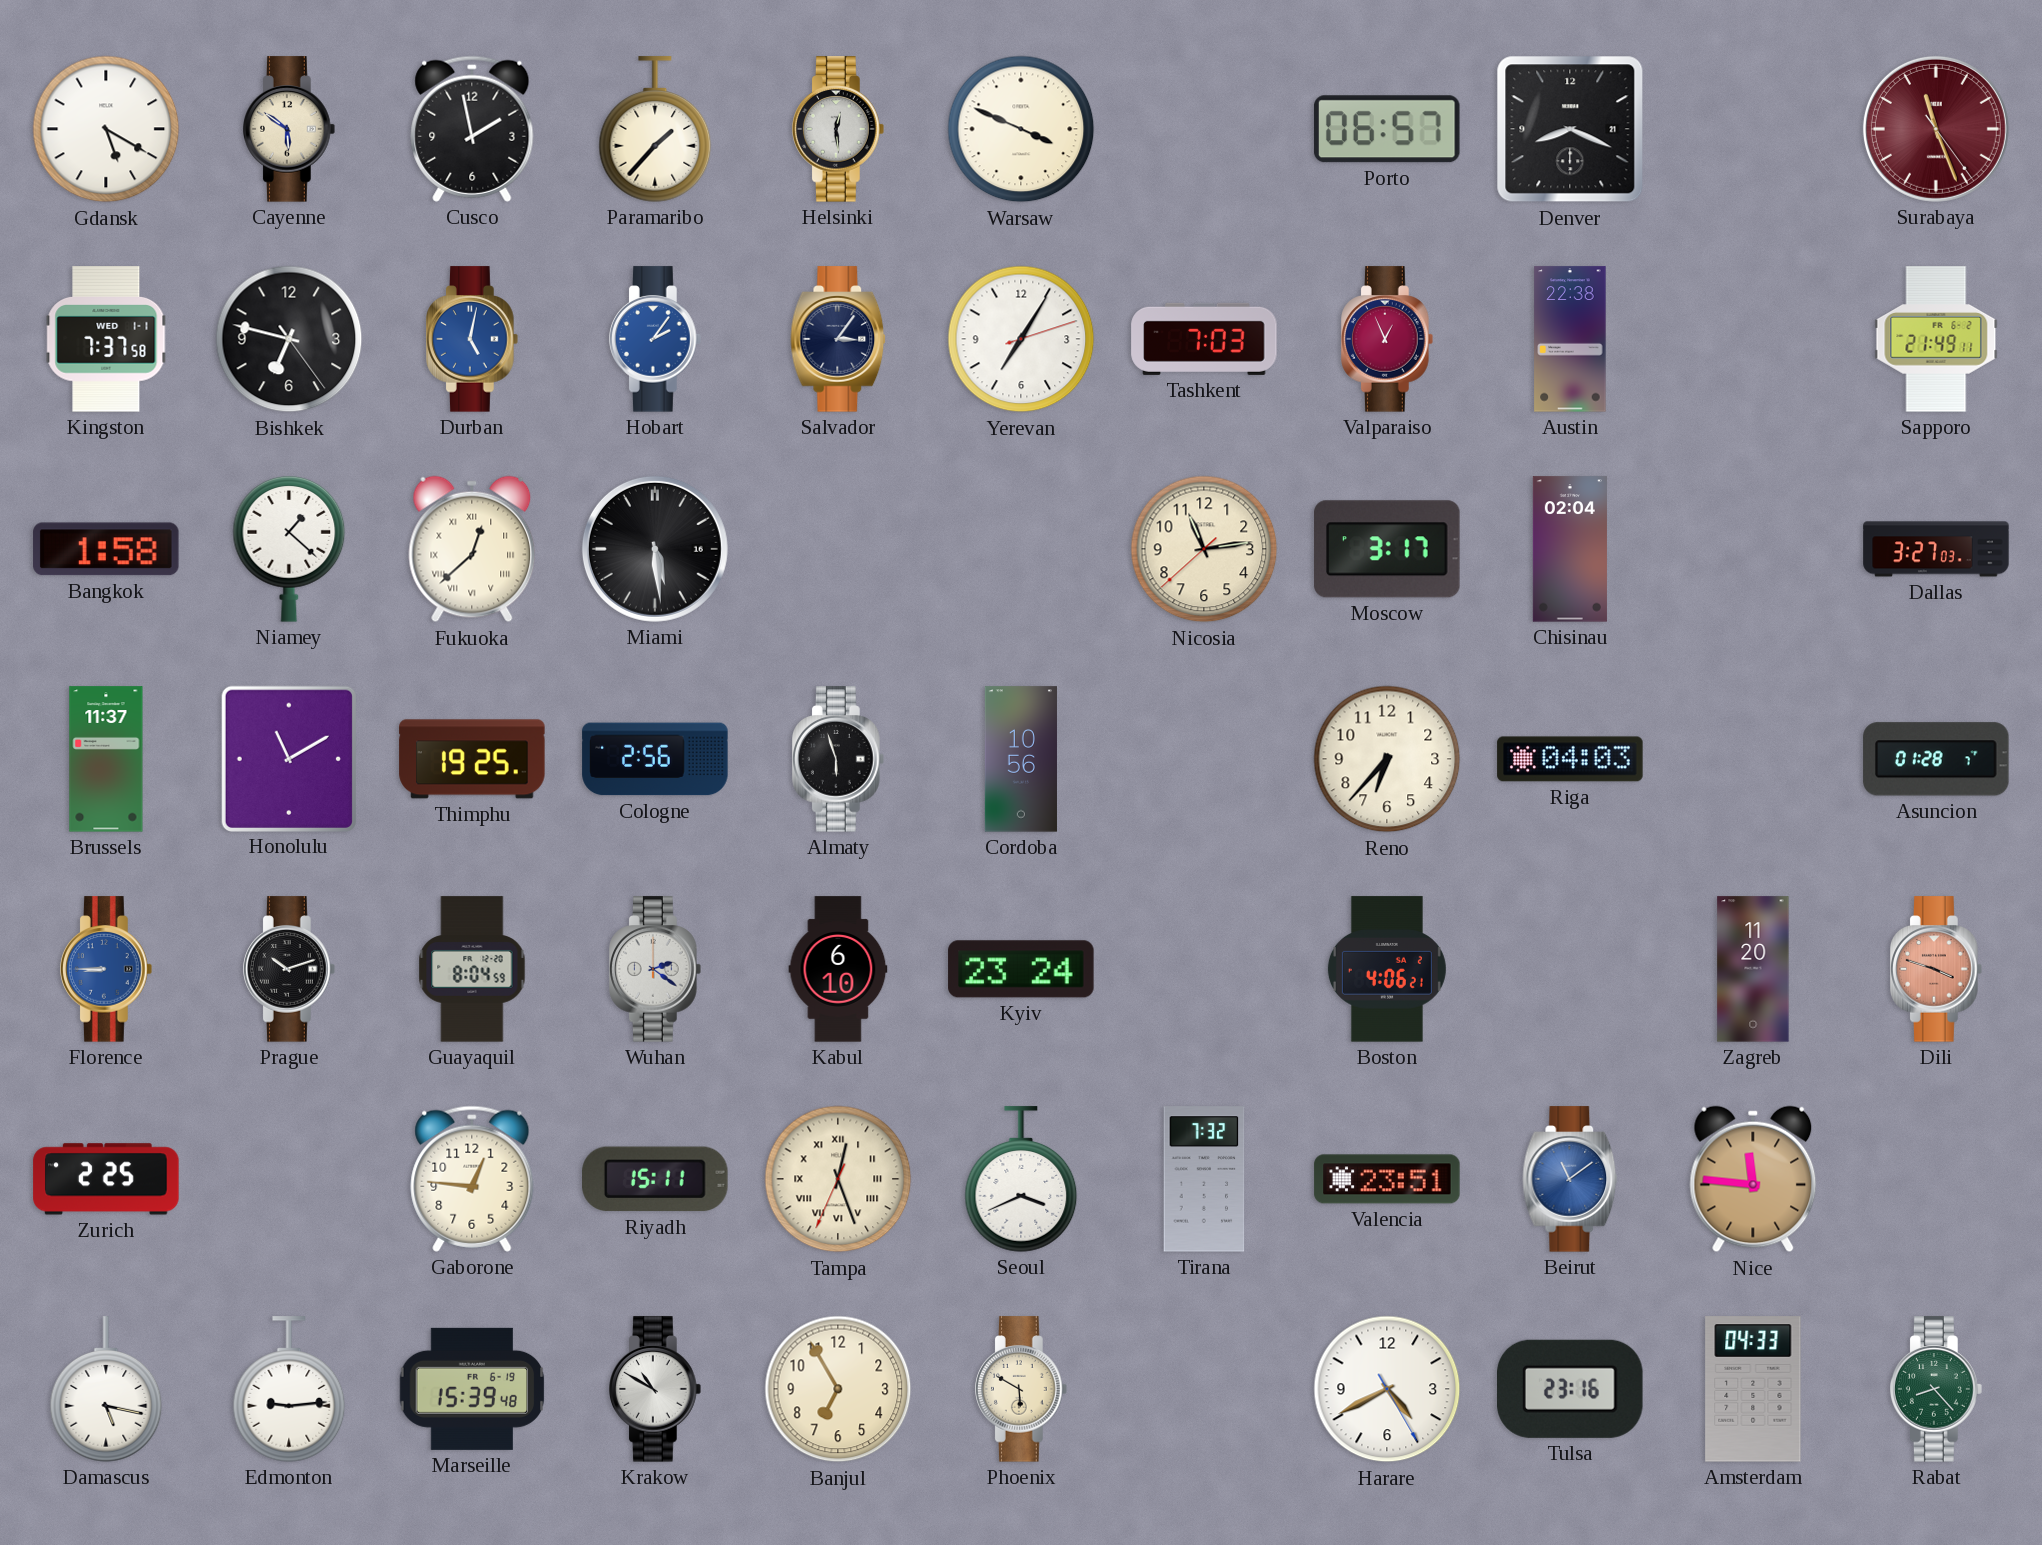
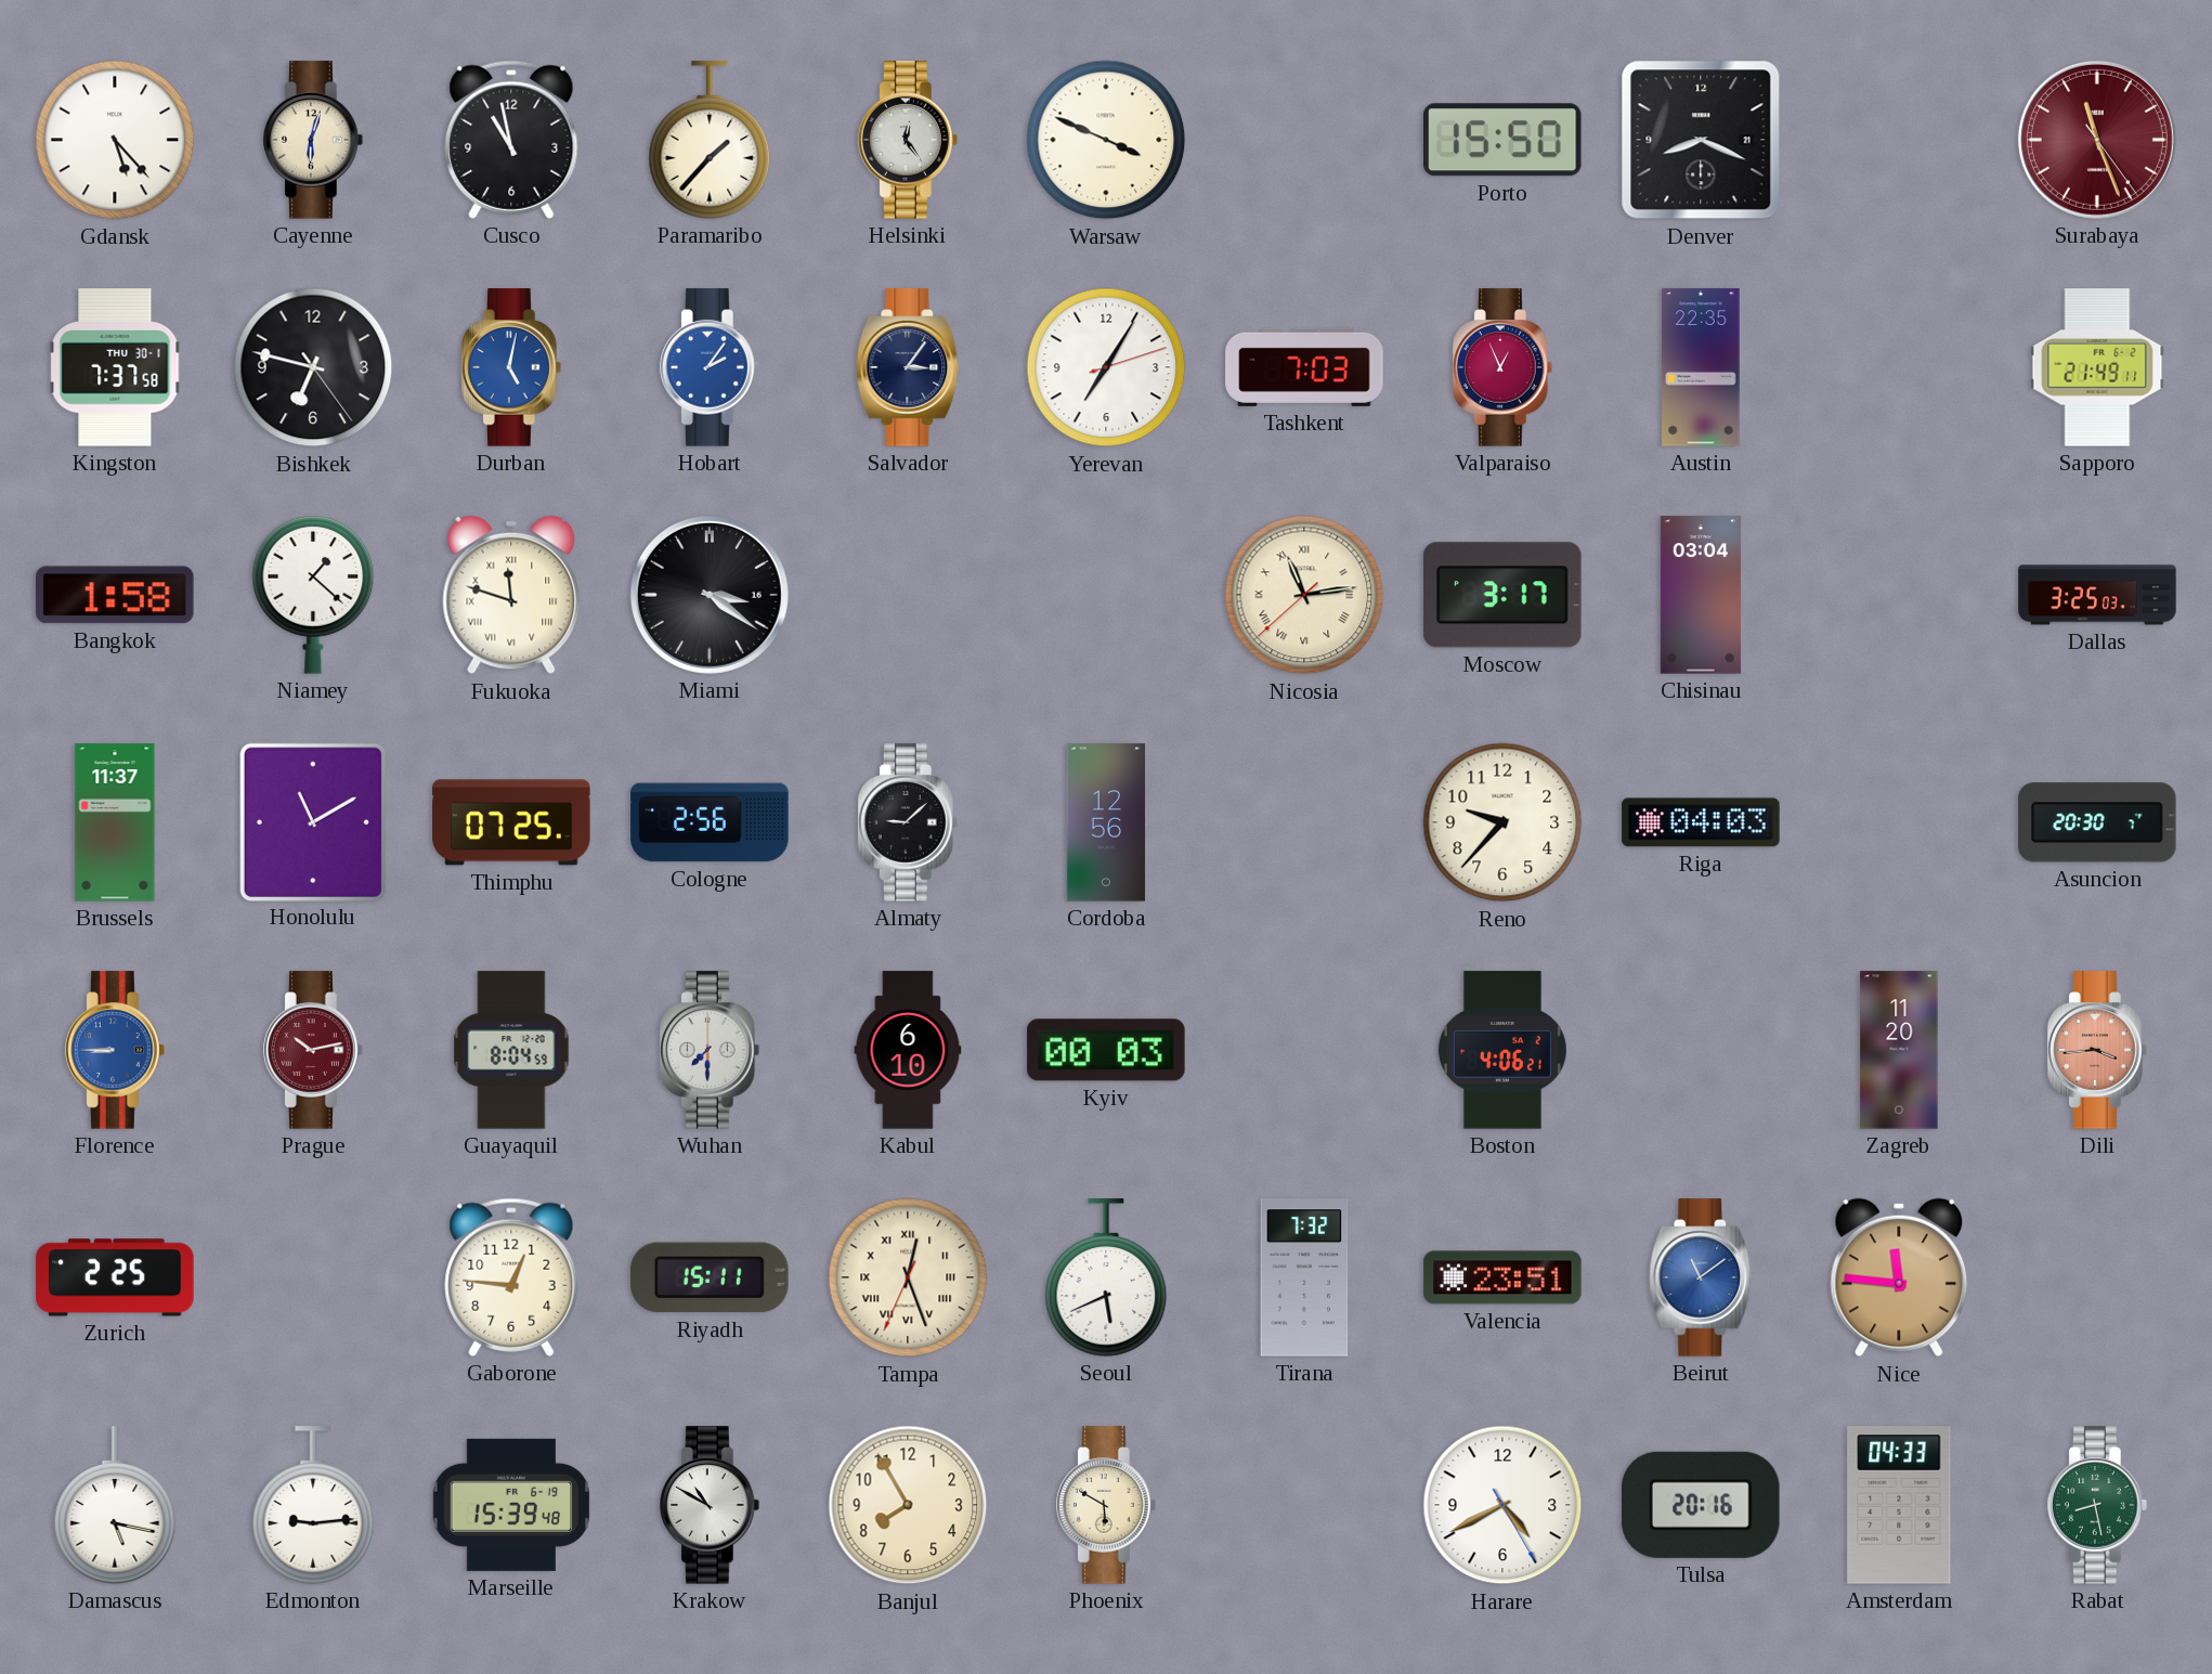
Gdansk: 5:20 -> 5:23
Cayenne: 5:51 -> 6:03
Cusco: 1:58 -> 10:58
Helsinki: 12:29 -> 12:24
Porto: 06:57 -> 15:50
Kingston date: WED 1-1 -> THU 30-1
Austin: 22:38 -> 22:35
Fukuoka: 12:38 -> 11:48
Miami: 5:29 -> 3:21
Nicosia numerals: Arabic -> Roman
Chisinau: 02:04 -> 03:04
Dallas: 3:27 -> 3:25
Thimphu: 19:25 -> 07:25
Almaty: 5:57 -> 9:08
Cordoba: 10:56 -> 12:56
Reno: 6:37 -> 9:37
Asuncion: 01:28 -> 20:30
Prague: 10:12 -> 10:13
Prague dial: black -> burgundy
Wuhan: 2:21 -> 7:30
Kyiv: 23:24 -> 00:03
Dili: 3:48 -> 3:44
Seoul: 3:41 -> 5:41
Banjul: 6:55 -> 7:55
Tulsa: 23:16 -> 20:16
Rabat: 8:23 -> 8:28
